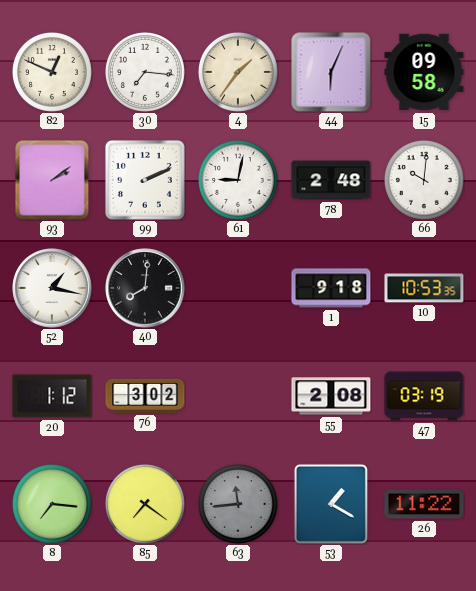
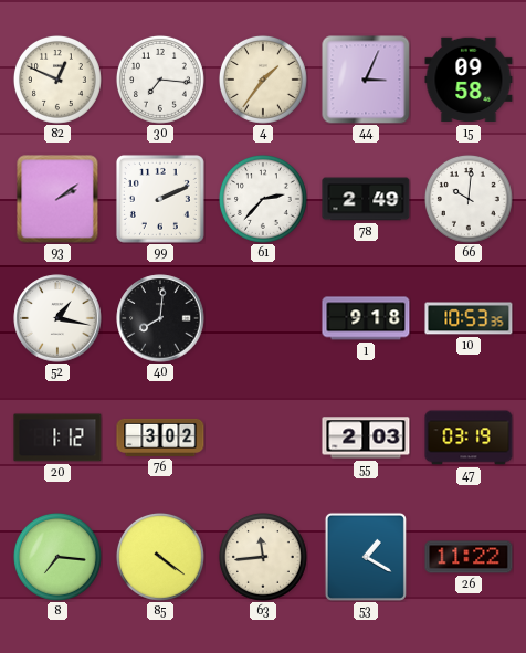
44: 6:04 -> 3:04
61: 9:02 -> 2:37
78: 2:48 -> 2:49
55: 2:08 -> 2:03
85: 7:21 -> 4:21
63 dial: grey -> cream
